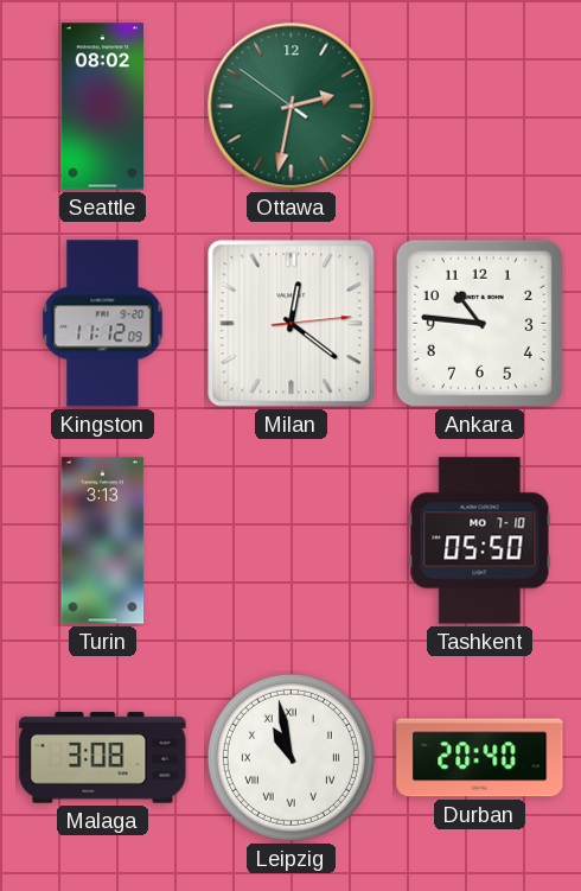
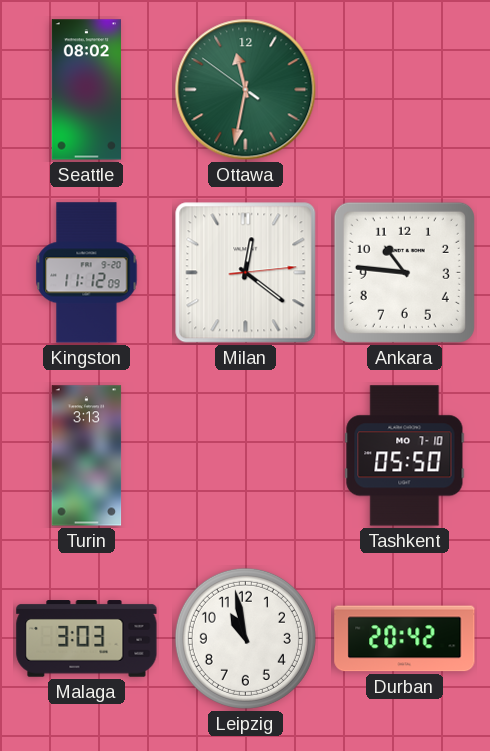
Ottawa: 2:31 -> 11:31
Malaga: 3:08 -> 3:03
Leipzig numerals: Roman -> Arabic
Durban: 20:40 -> 20:42
